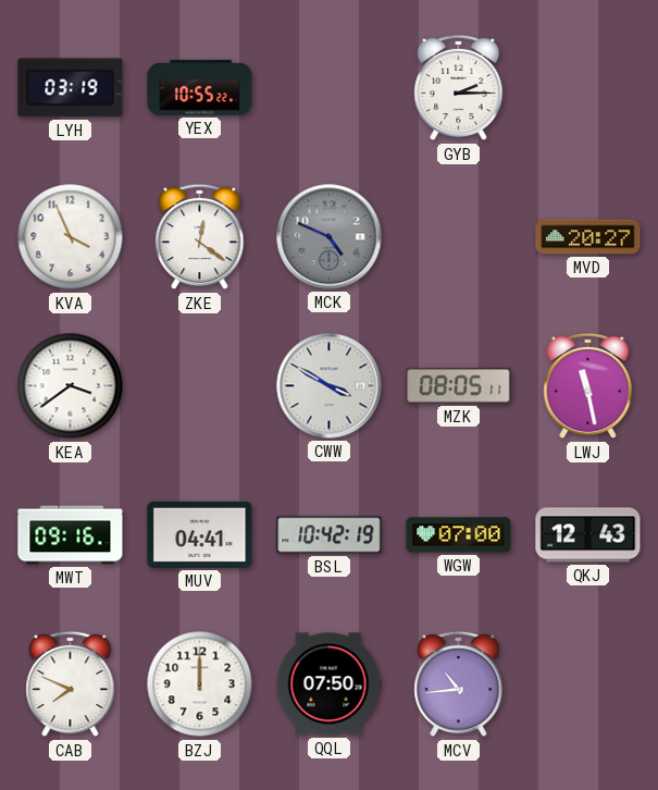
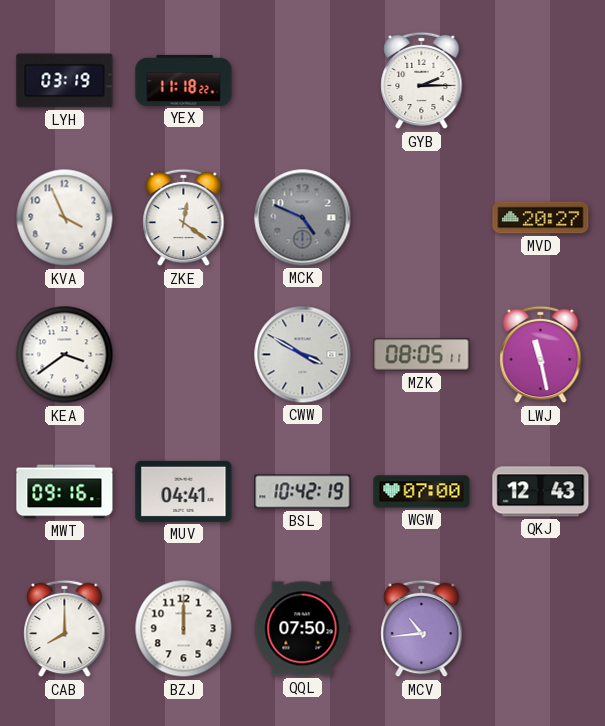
YEX: 10:55 -> 11:18
CAB: 7:49 -> 8:00
